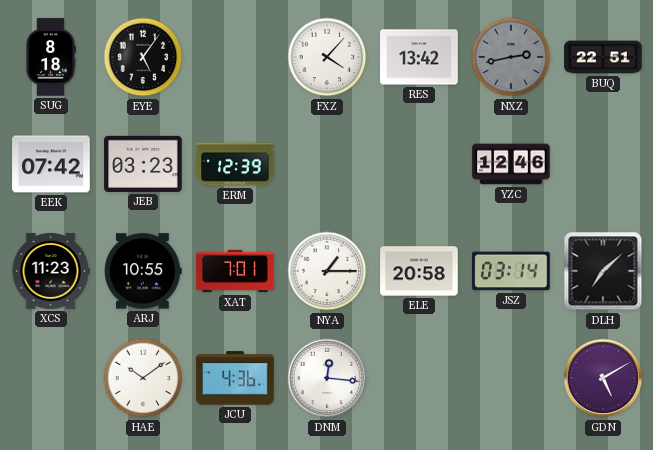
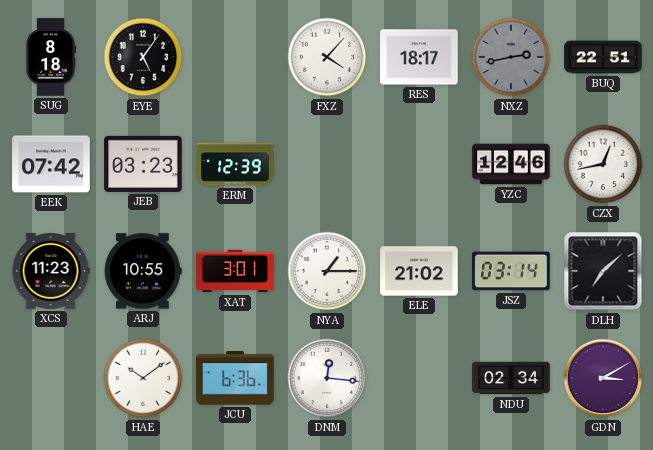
RES: 13:42 -> 18:17
CZX: none -> 12:43
XAT: 7:01 -> 3:01
ELE: 20:58 -> 21:02
JCU: 4:36 -> 6:36
NDU: none -> 02:34
GDN: 5:10 -> 3:10
